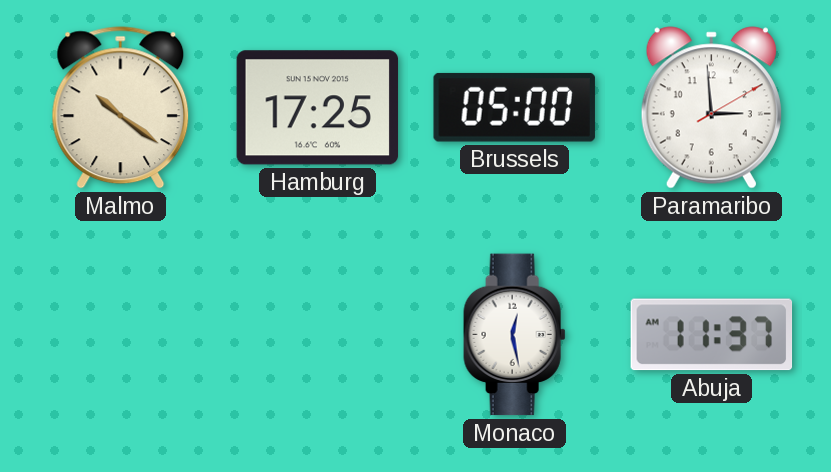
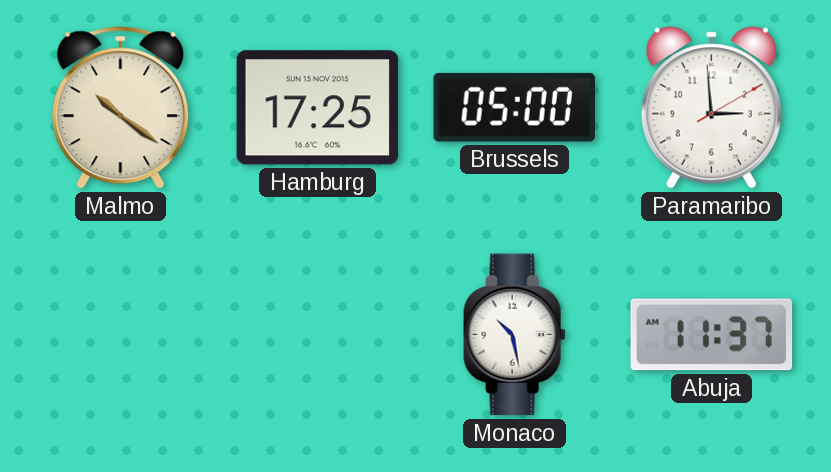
Monaco: 12:28 -> 10:28
